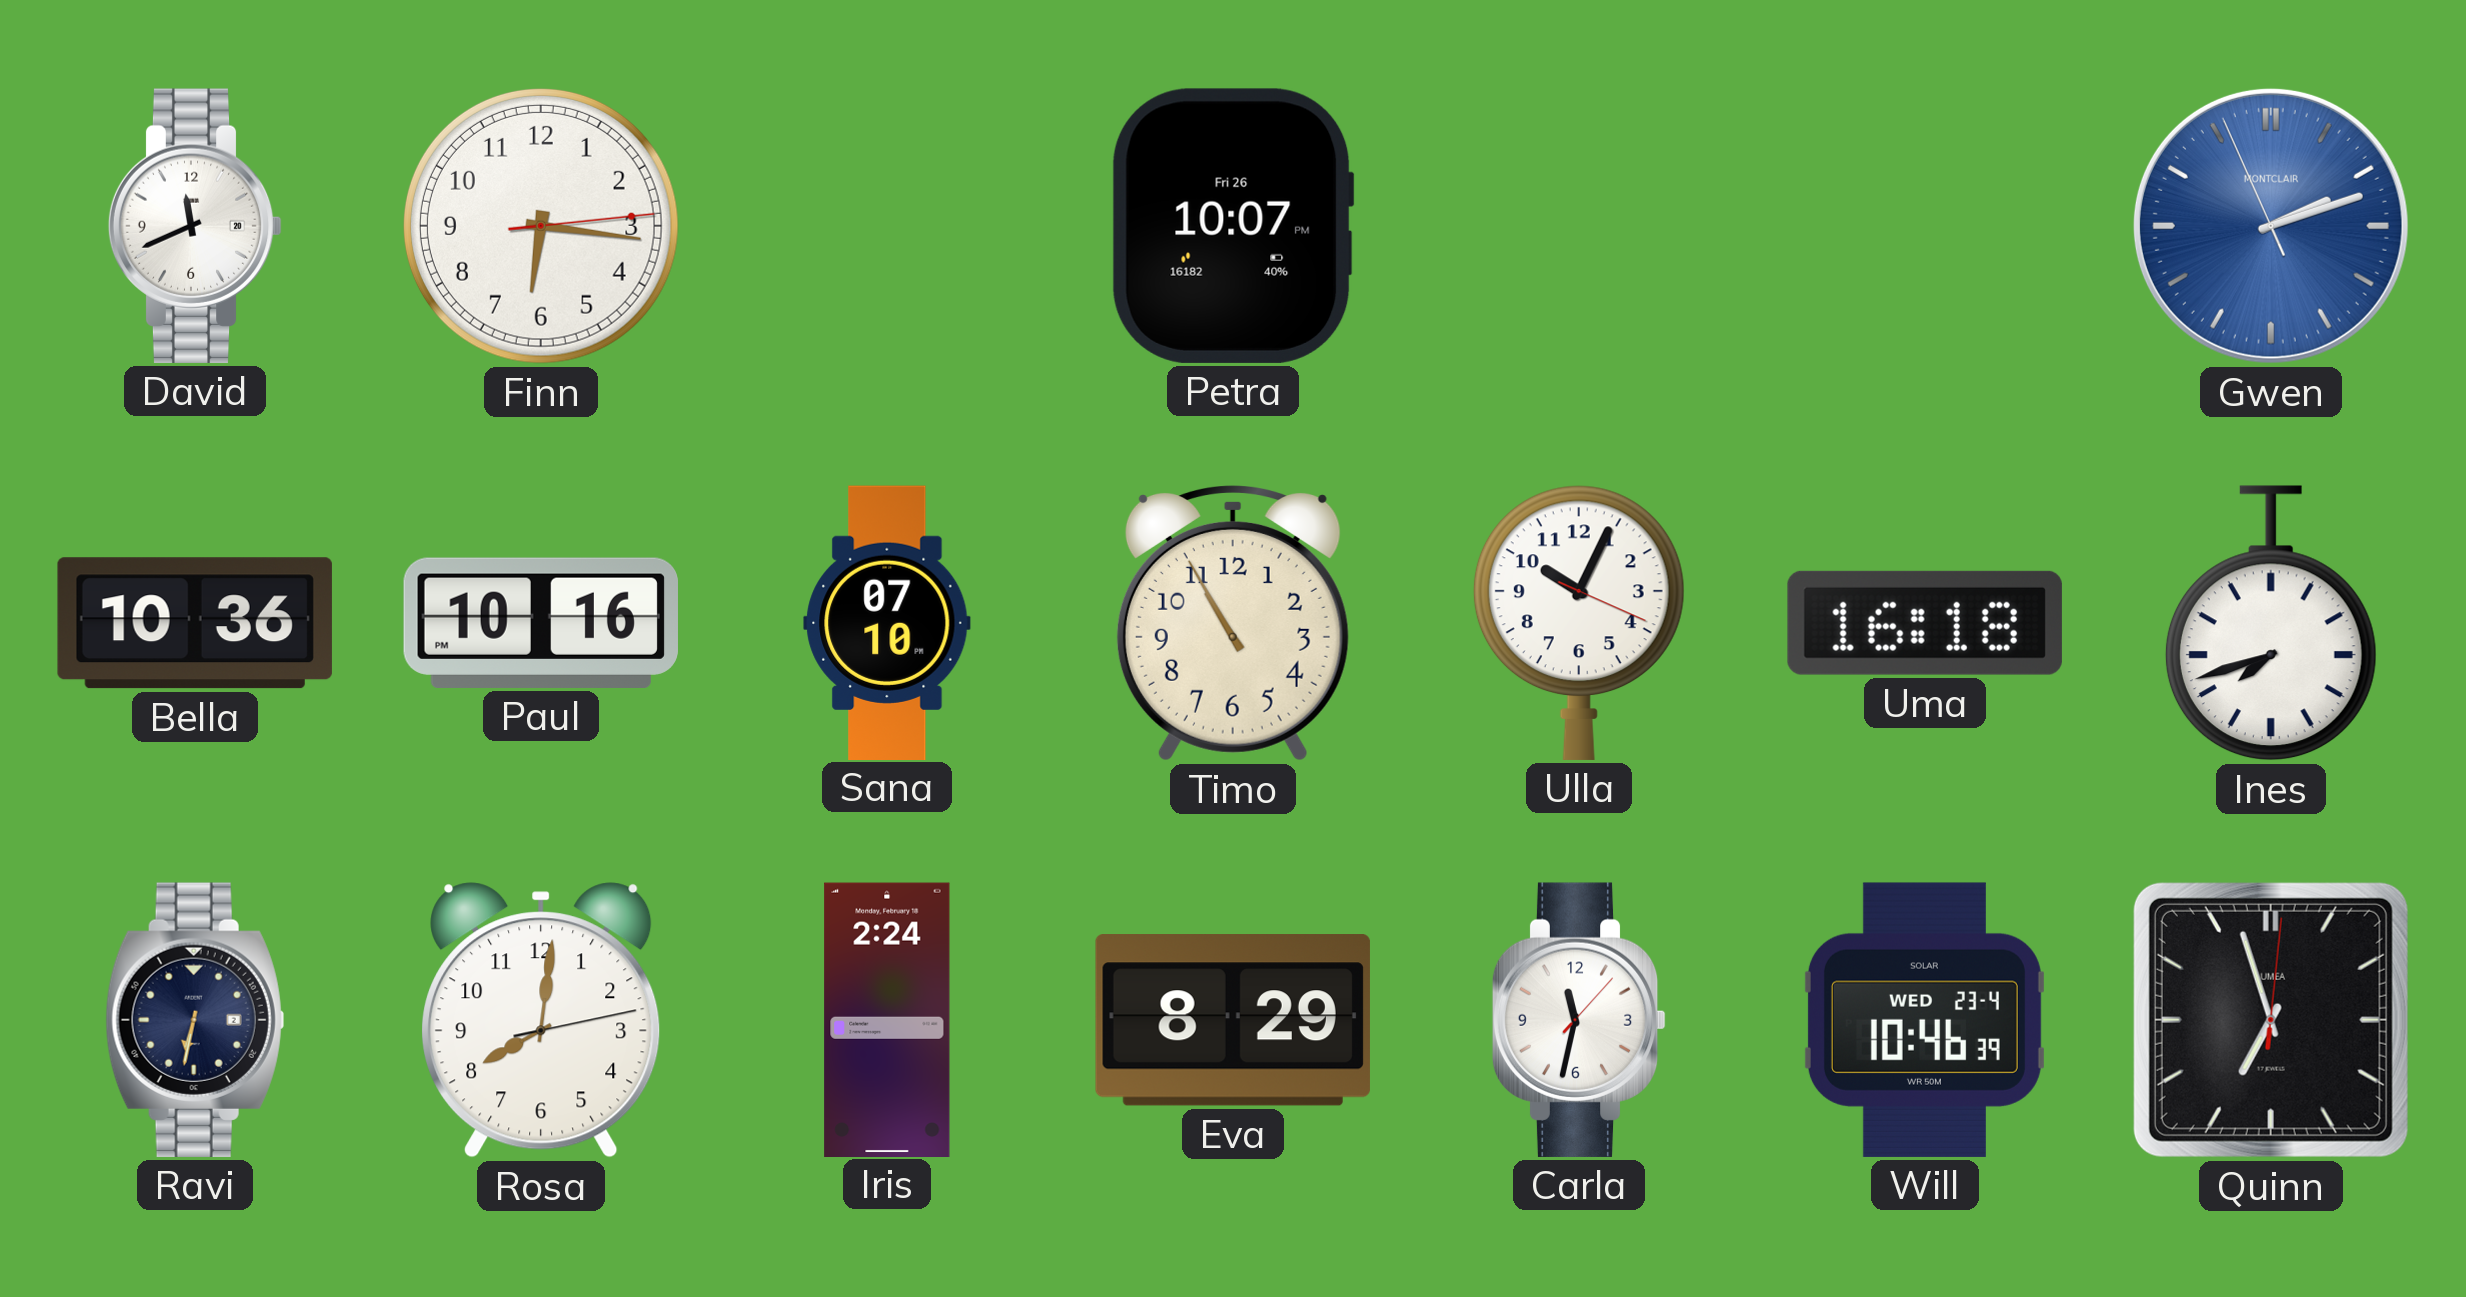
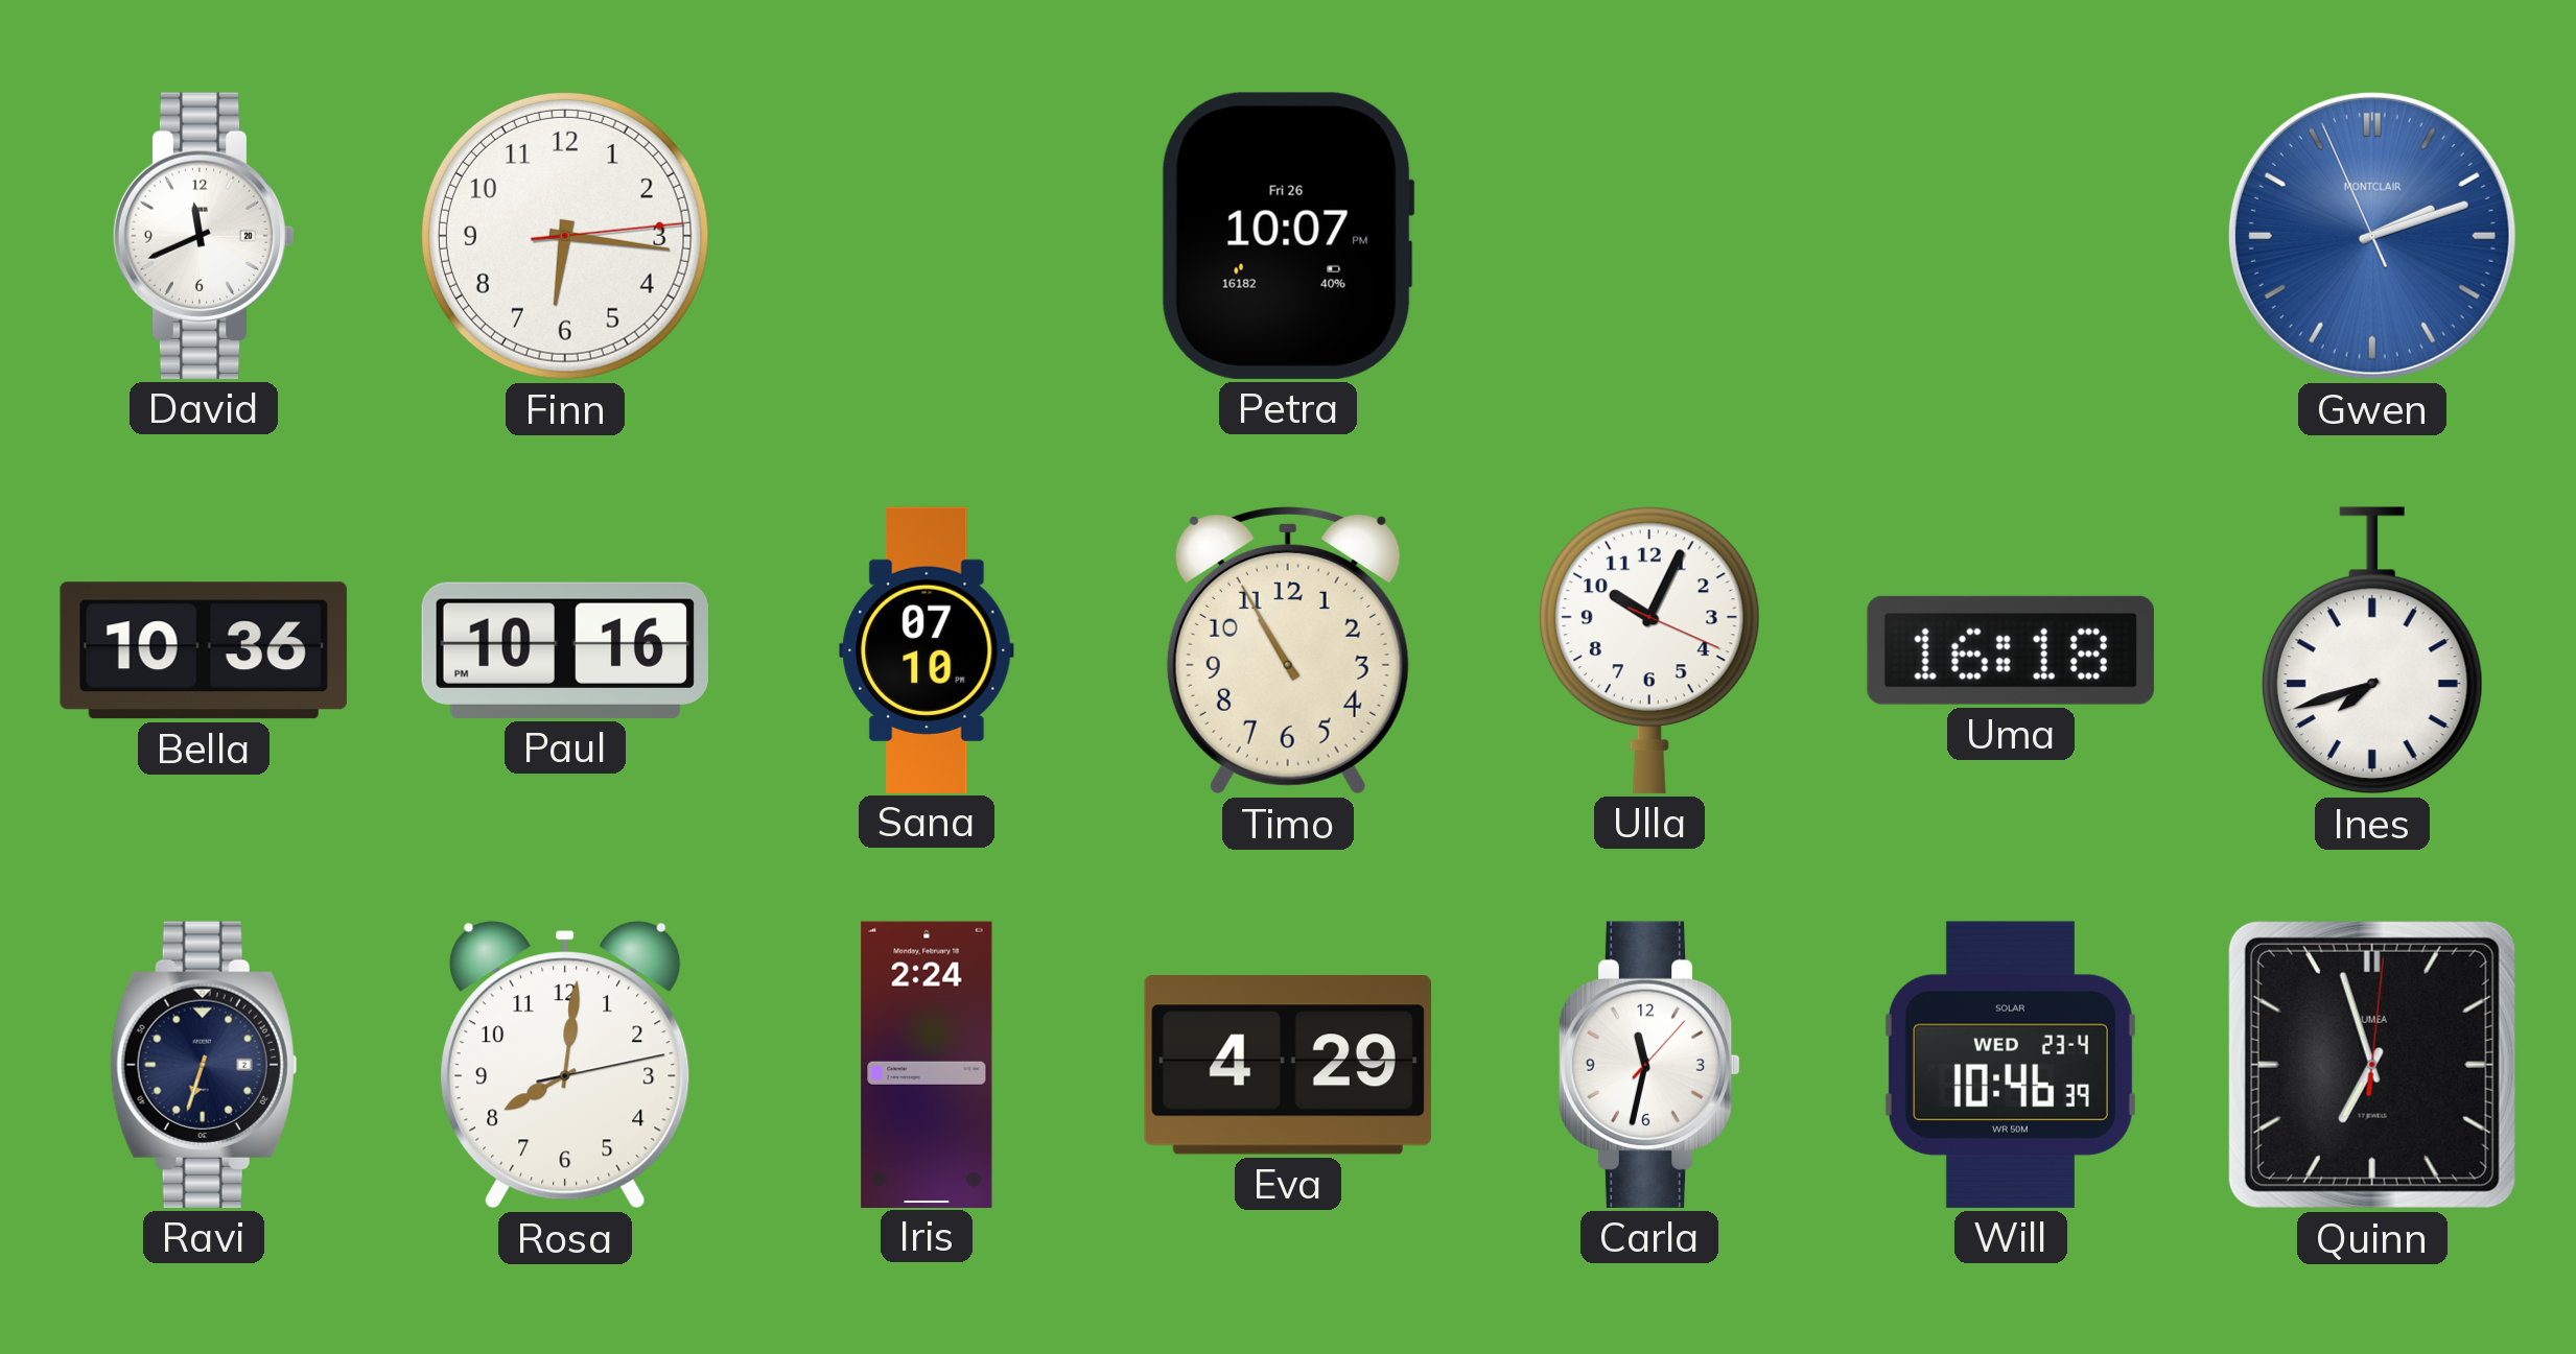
Ravi: 6:32 -> 6:33
Eva: 8:29 -> 4:29
